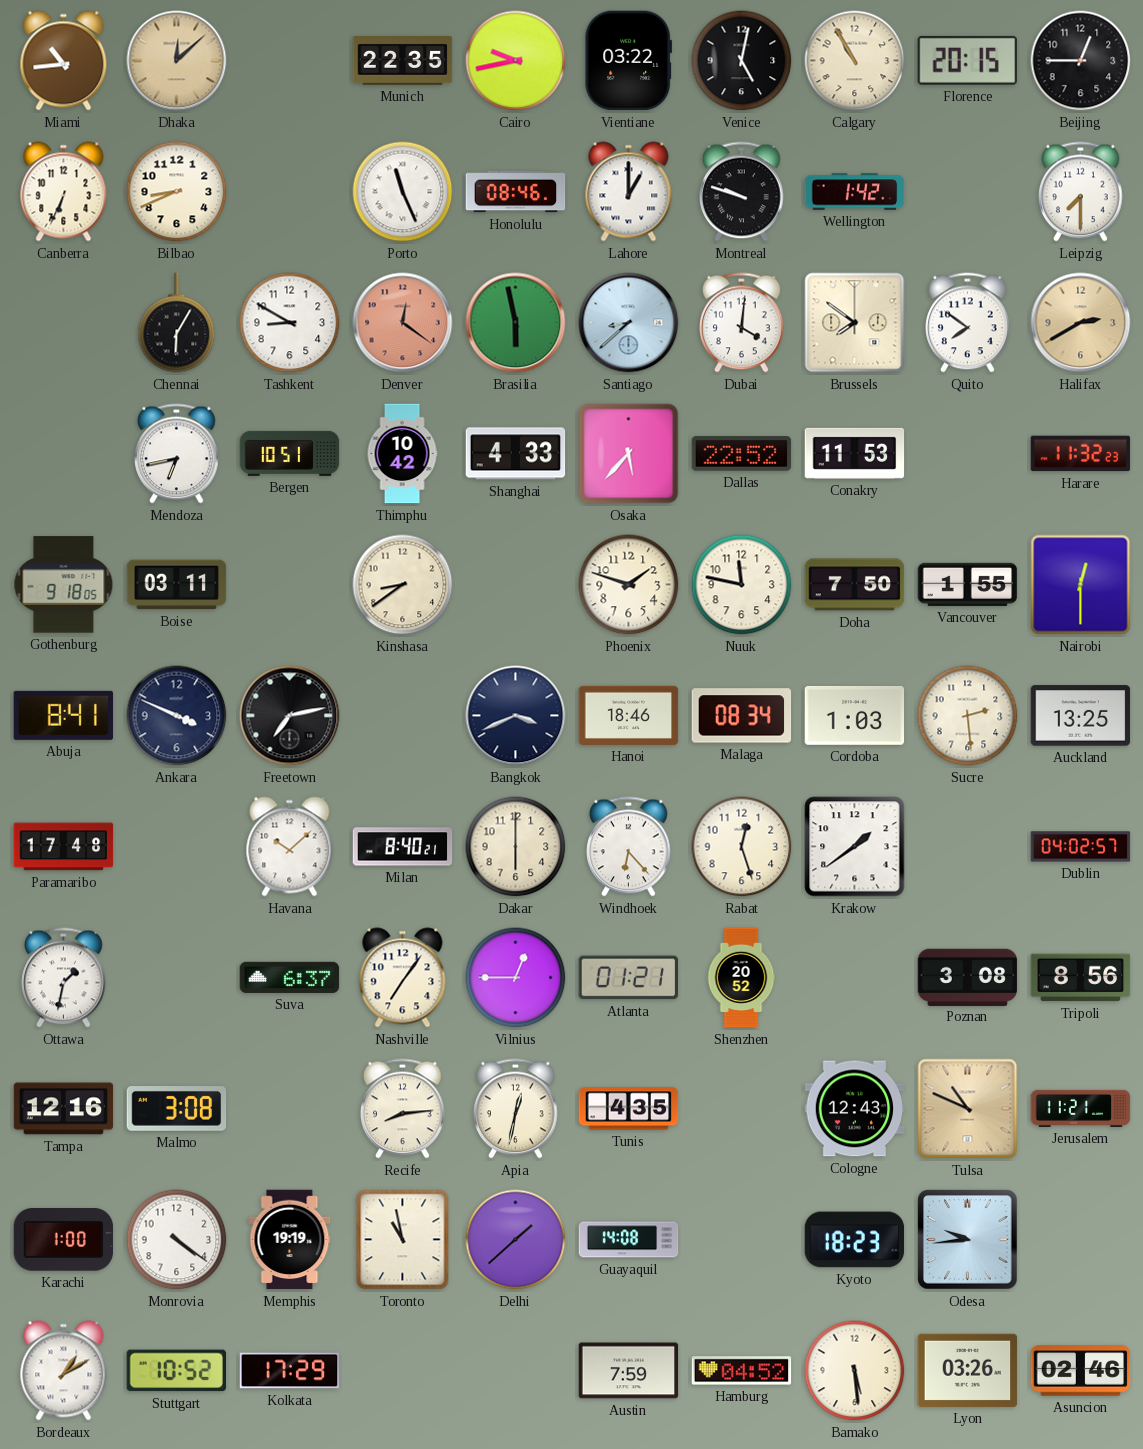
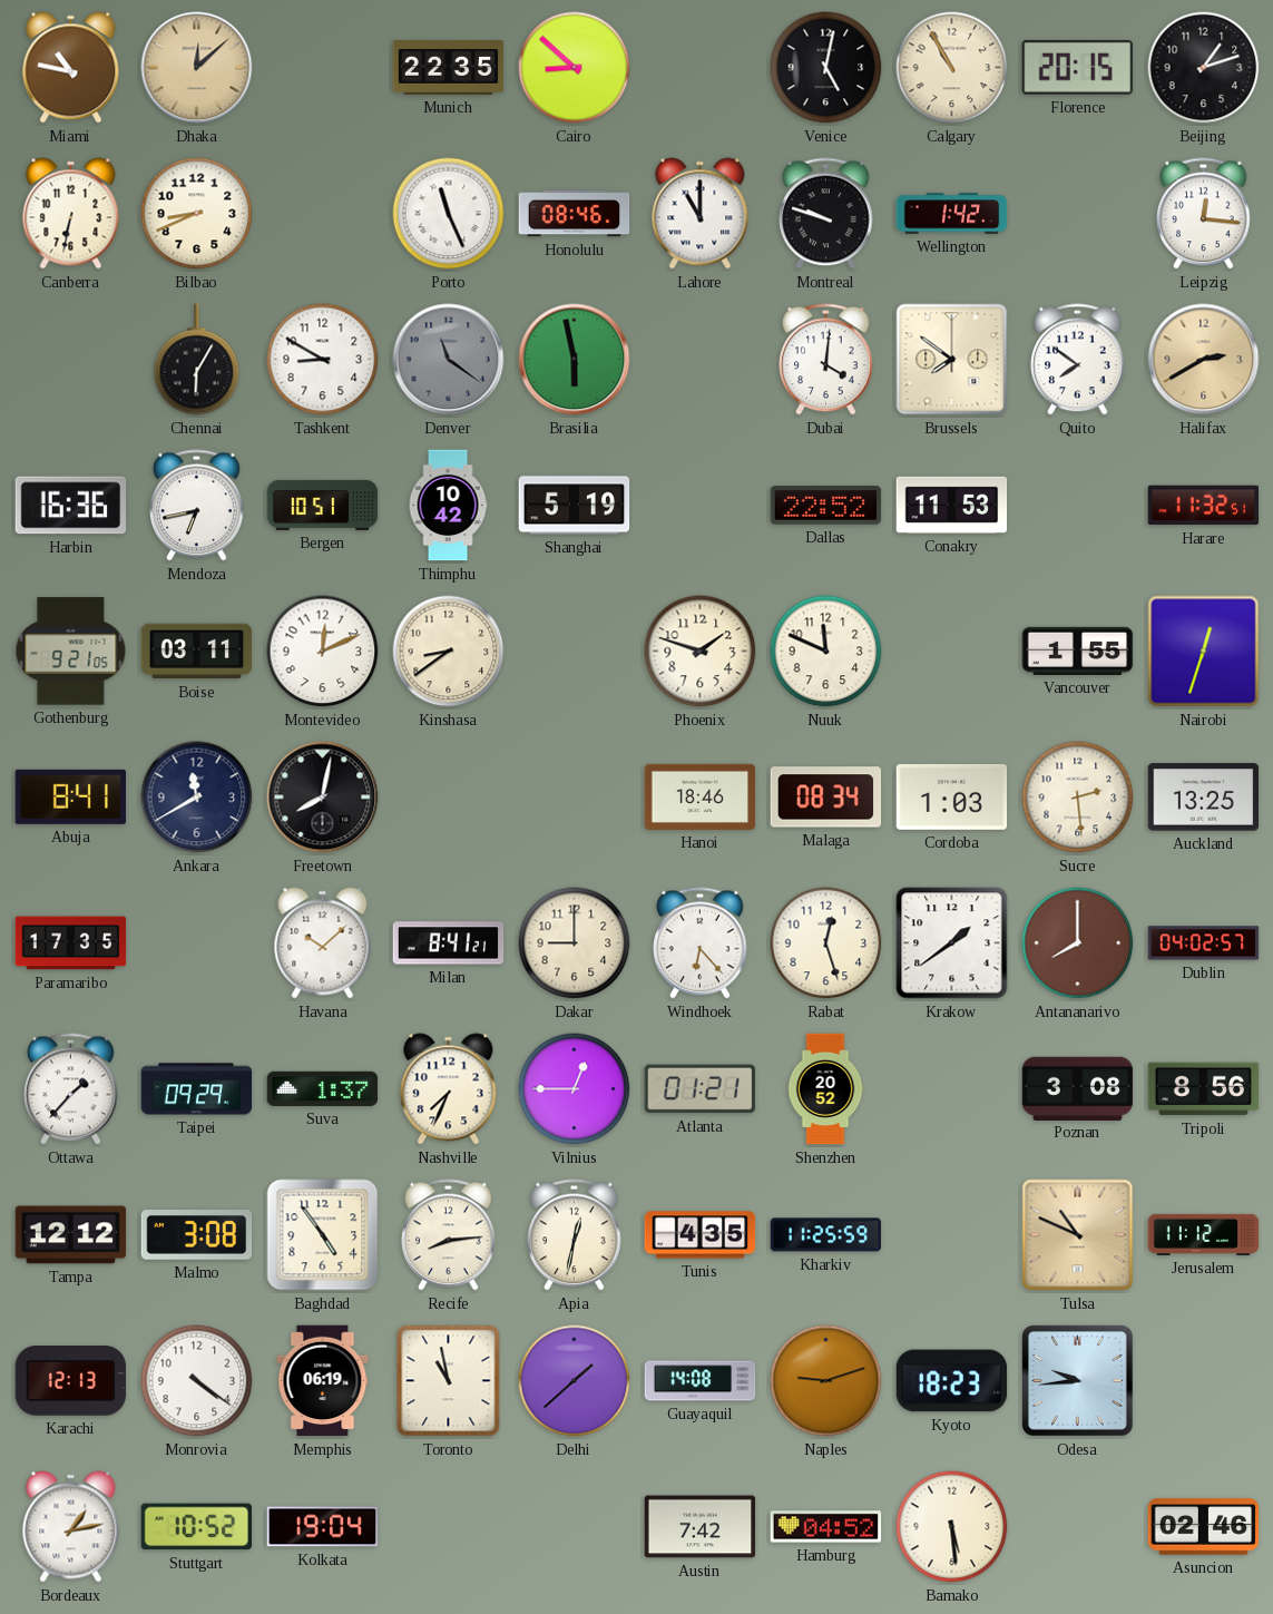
Miami: 10:44 -> 10:47
Cairo: 9:43 -> 8:52
Vientiane: 03:22 -> none
Beijing: 12:45 -> 1:12
Canberra: 6:34 -> 6:32
Lahore: 1:00 -> 11:00
Leipzig: 7:30 -> 12:16
Denver: 12:21 -> 11:21
Denver dial: salmon -> grey
Santiago: 8:38 -> none
Harbin: none -> 16:36
Shanghai: 4:33 -> 5:19
Osaka: 5:37 -> none
Harare: 11:32:23 -> 11:32:51
Gothenburg: 9:18 -> 9:21
Montevideo: none -> 12:11
Nuuk: 11:47 -> 11:49
Doha: 7:50 -> none
Nairobi: 12:30 -> 12:33
Ankara: 3:49 -> 11:40
Freetown: 7:13 -> 8:02
Bangkok: 3:41 -> none
Paramaribo: 17:48 -> 17:35
Milan: 8:40 -> 8:41
Dakar: 6:00 -> 9:00
Antananarivo: none -> 8:00
Ottawa: 1:32 -> 1:37
Taipei: none -> 09:29
Suva: 6:37 -> 1:37
Nashville: 7:06 -> 7:34
Tampa: 12:16 -> 12:12
Baghdad: none -> 4:54
Kharkiv: none -> 11:25
Cologne: 12:43 -> none
Jerusalem: 11:21 -> 11:12
Karachi: 1:00 -> 12:13
Memphis: 19:19 -> 06:19
Naples: none -> 9:12
Bordeaux: 1:10 -> 1:13
Kolkata: 17:29 -> 19:04
Austin: 7:59 -> 7:42
Lyon: 03:26 -> none
